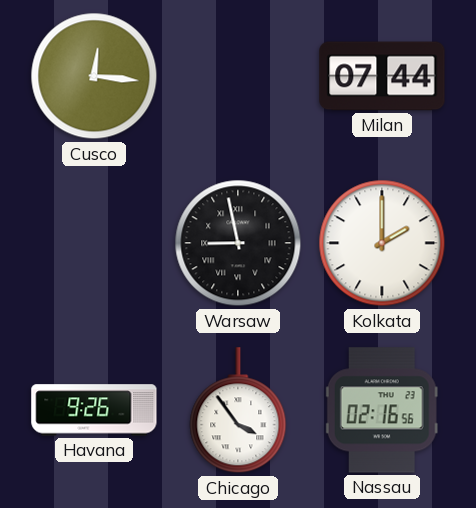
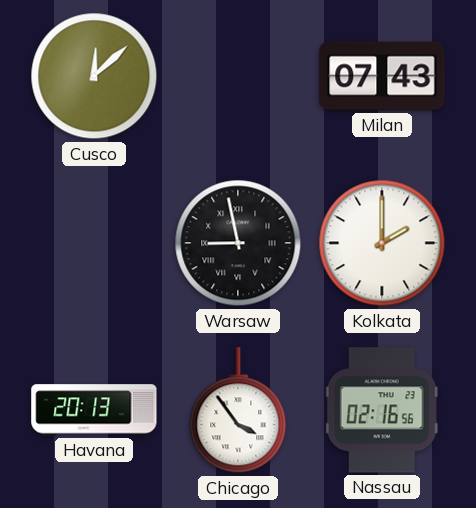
Cusco: 12:16 -> 12:08
Milan: 07:44 -> 07:43
Havana: 9:26 -> 20:13
